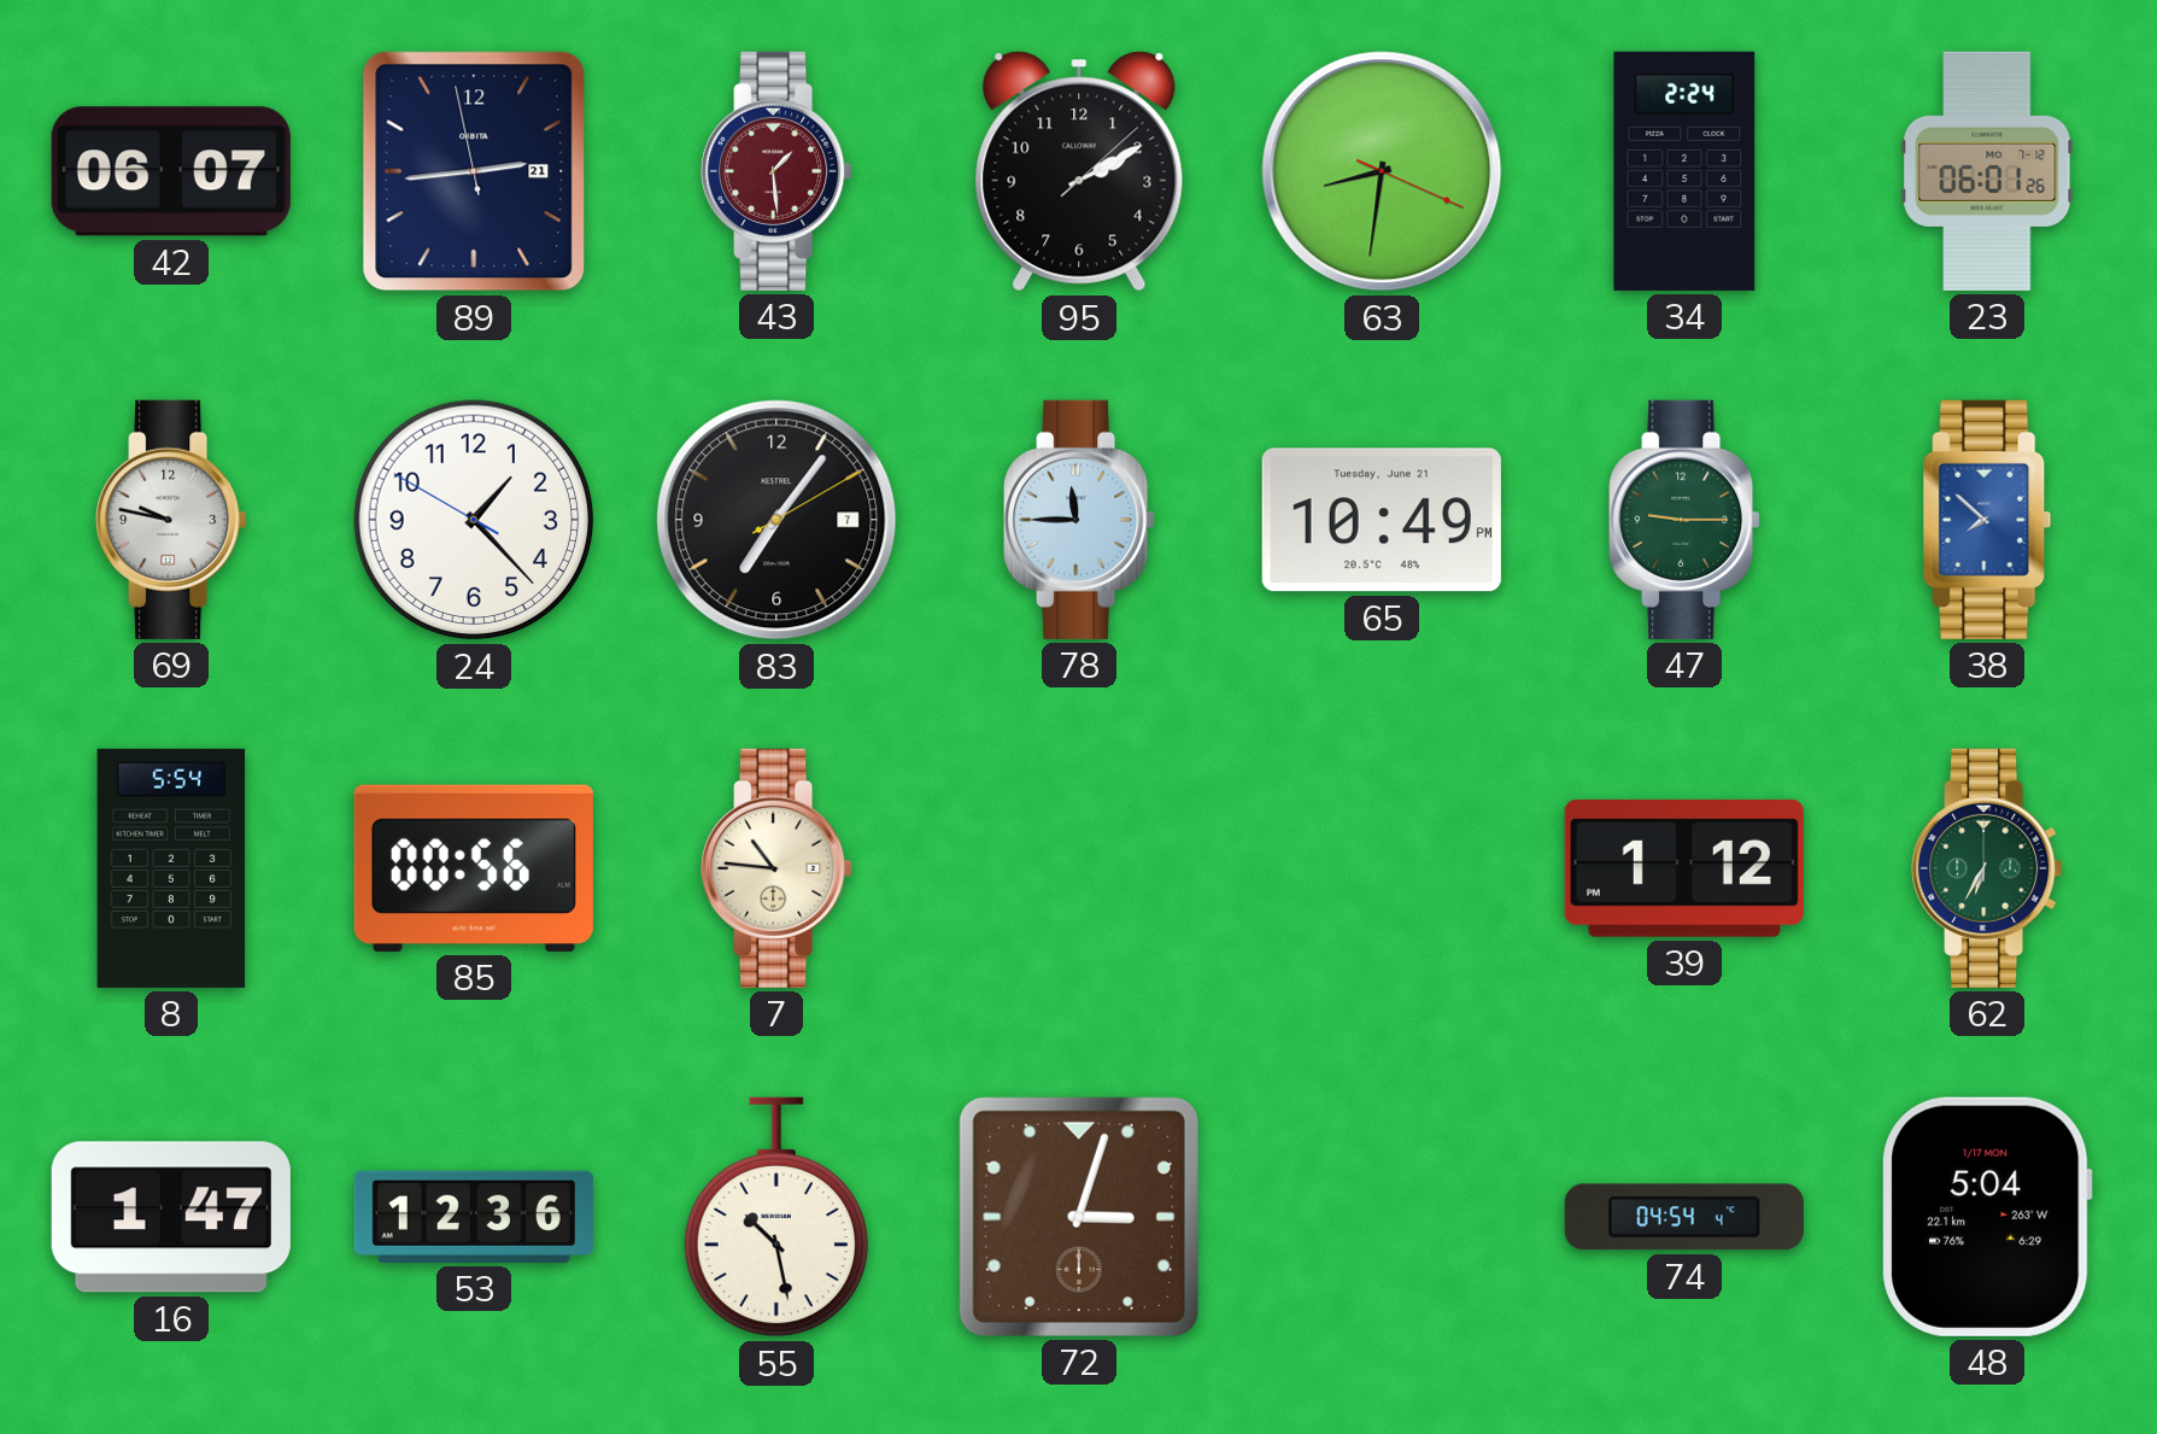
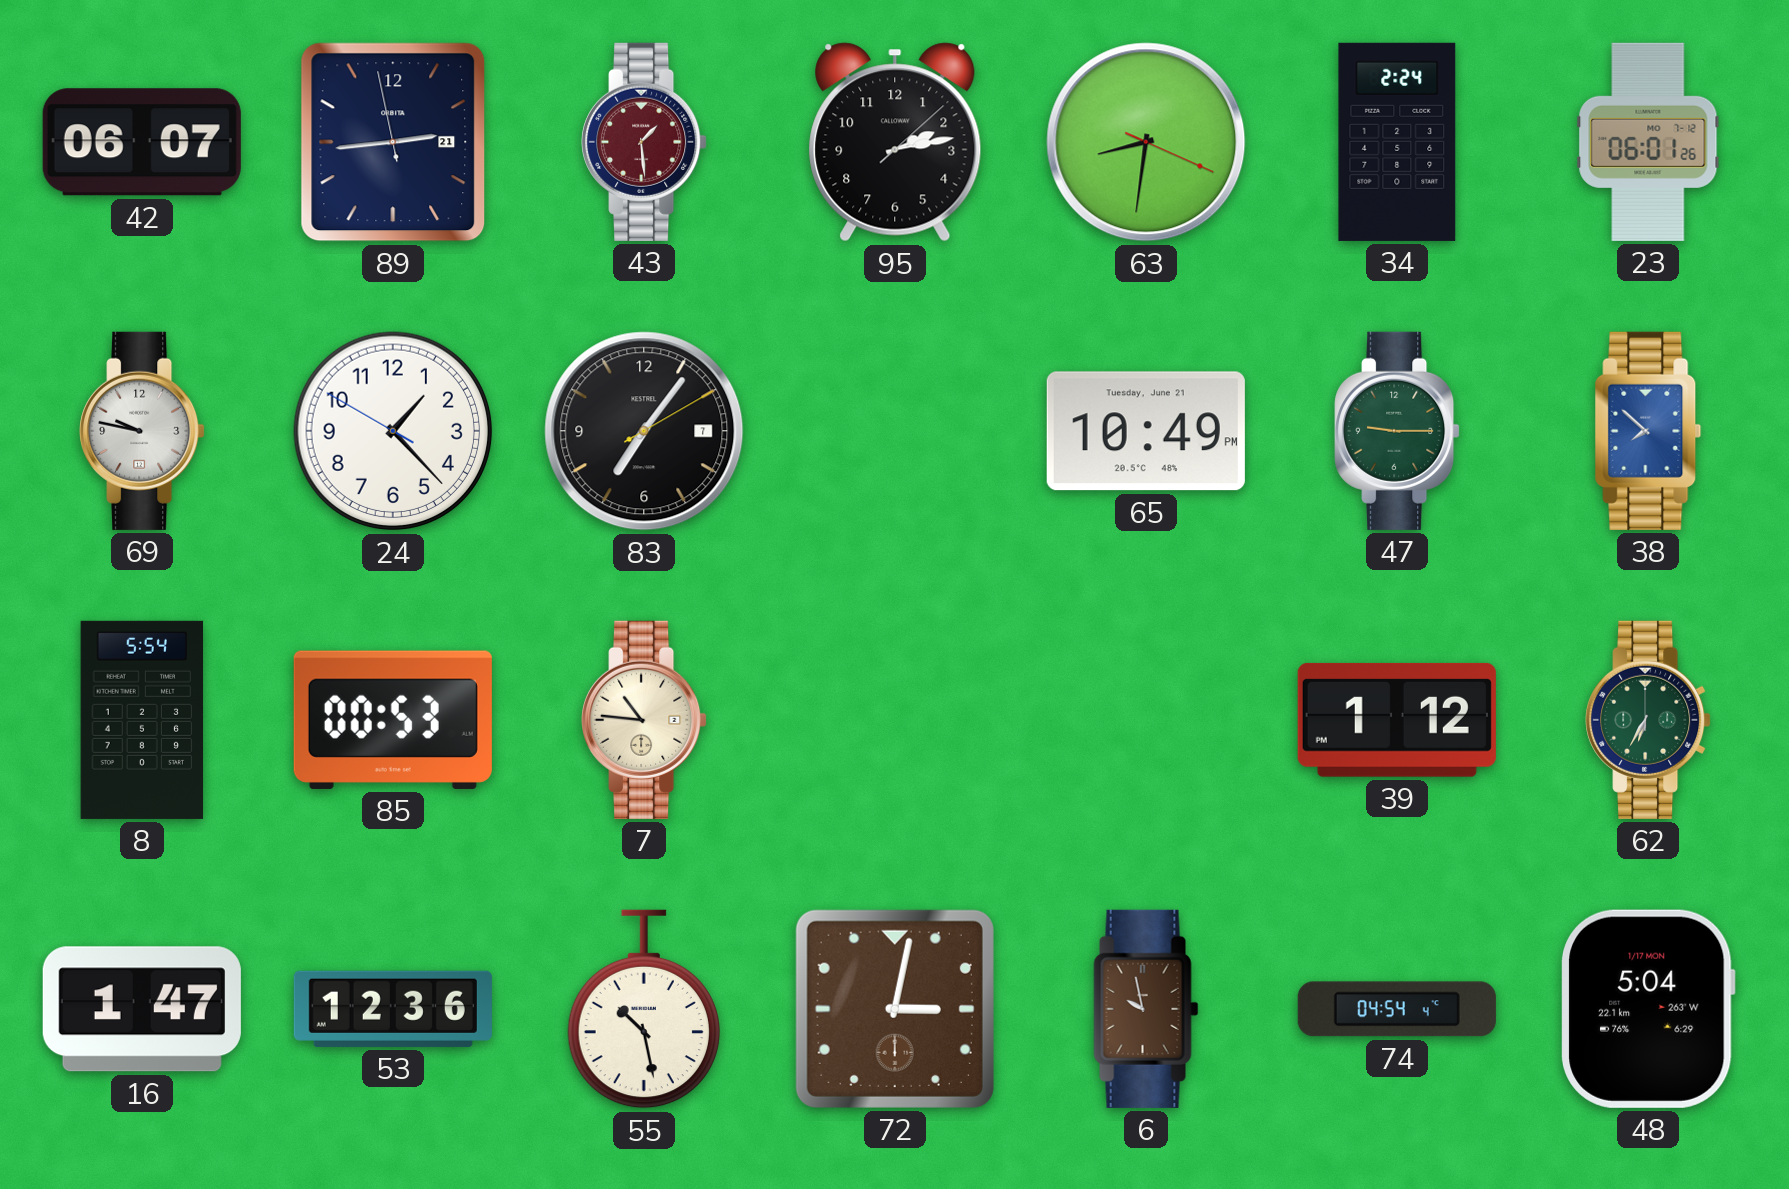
95: 2:10 -> 2:13
78: 11:45 -> none
85: 00:56 -> 00:53
72: 3:03 -> 3:02
6: none -> 9:58
